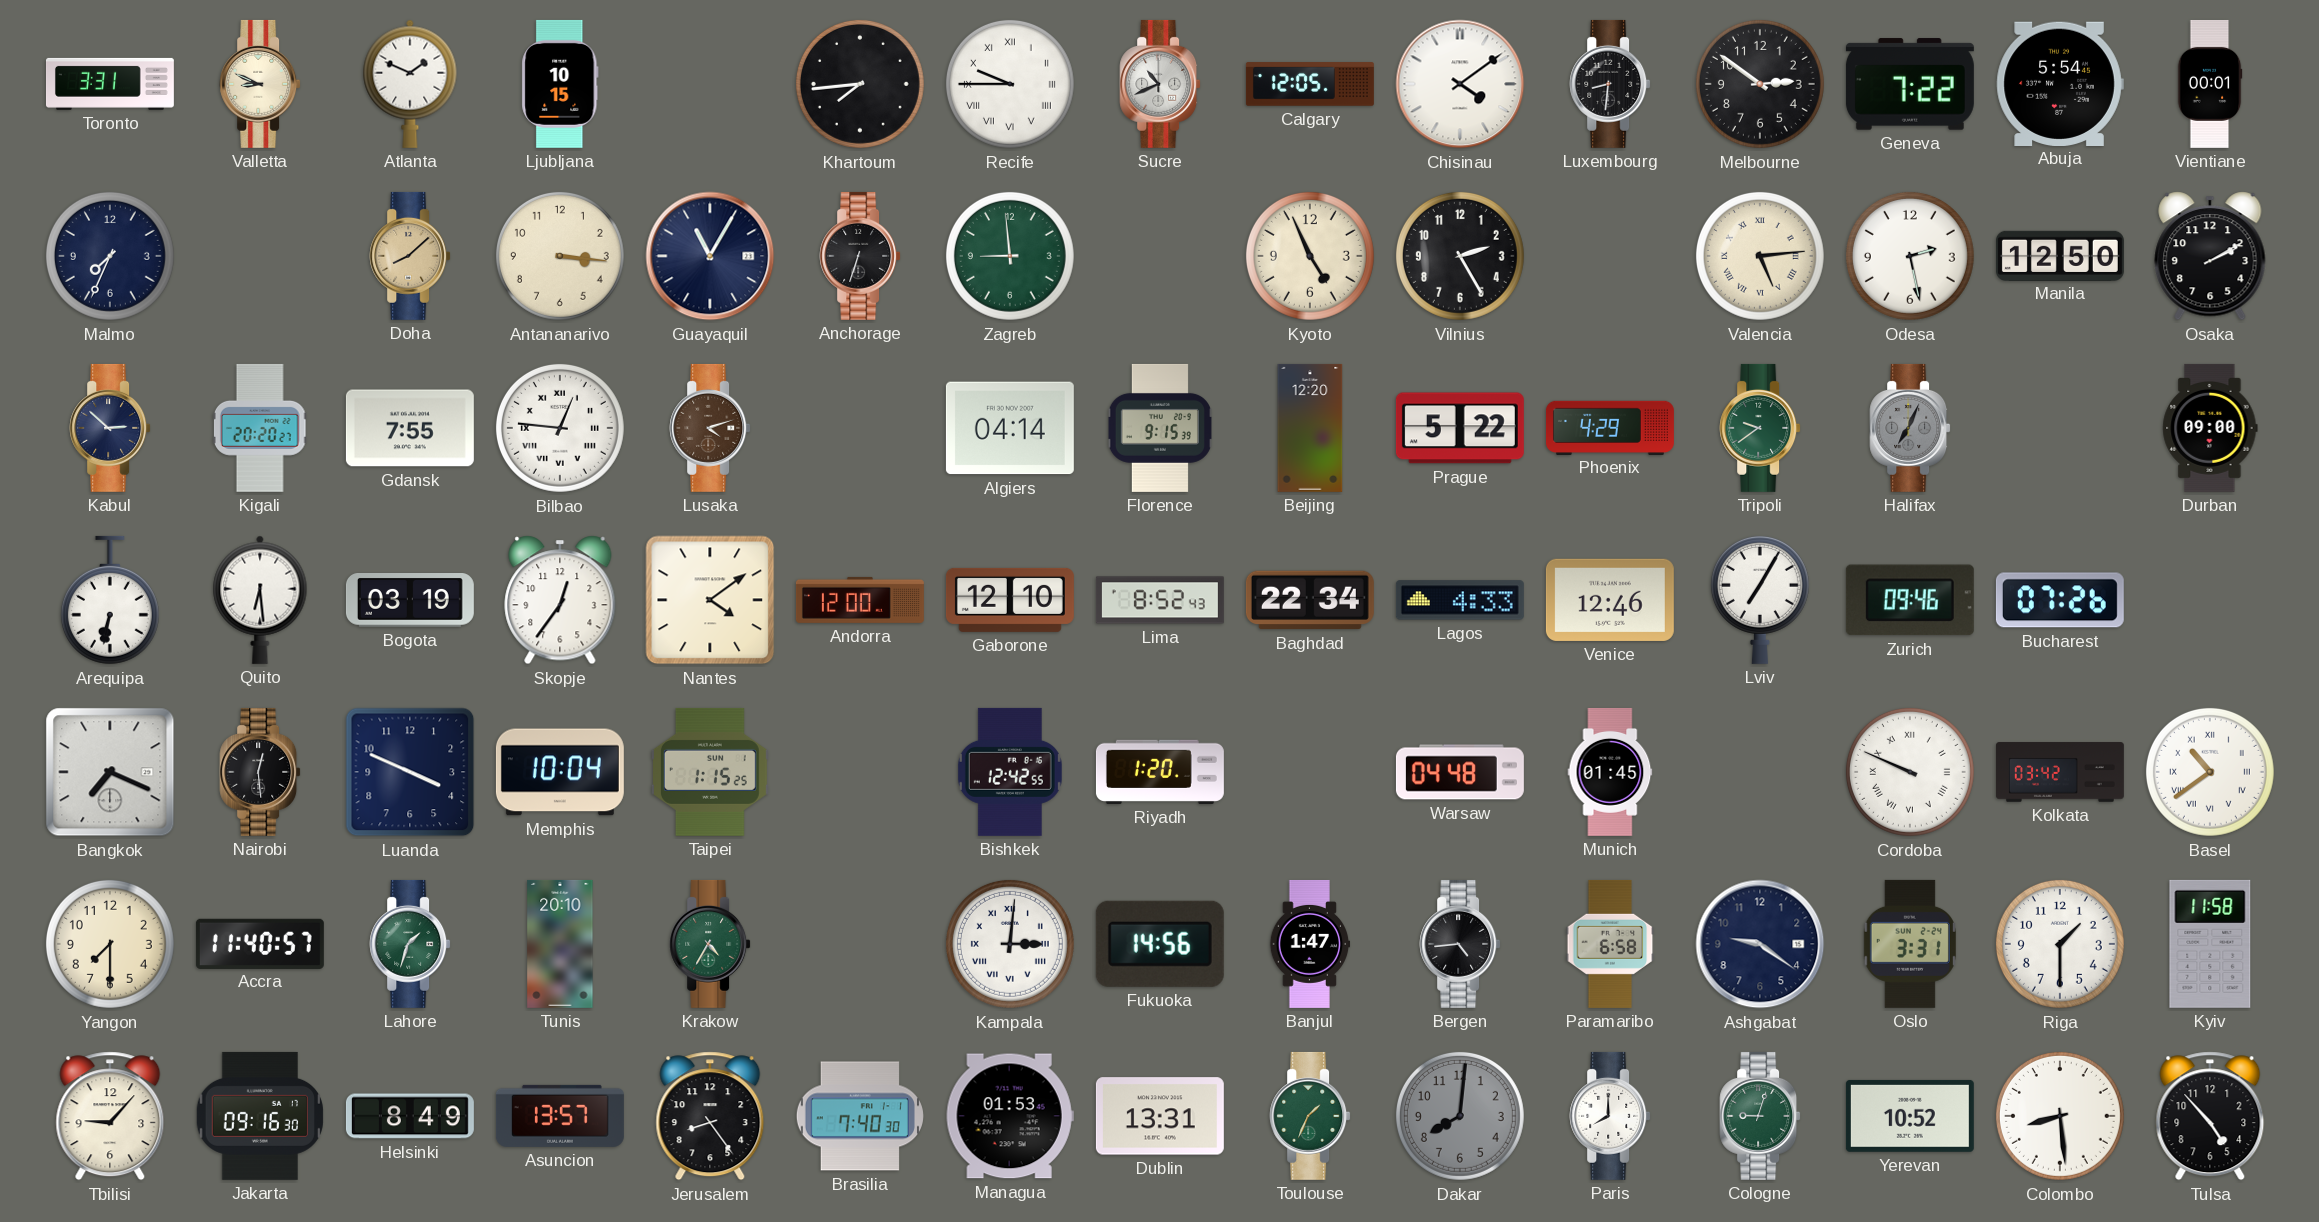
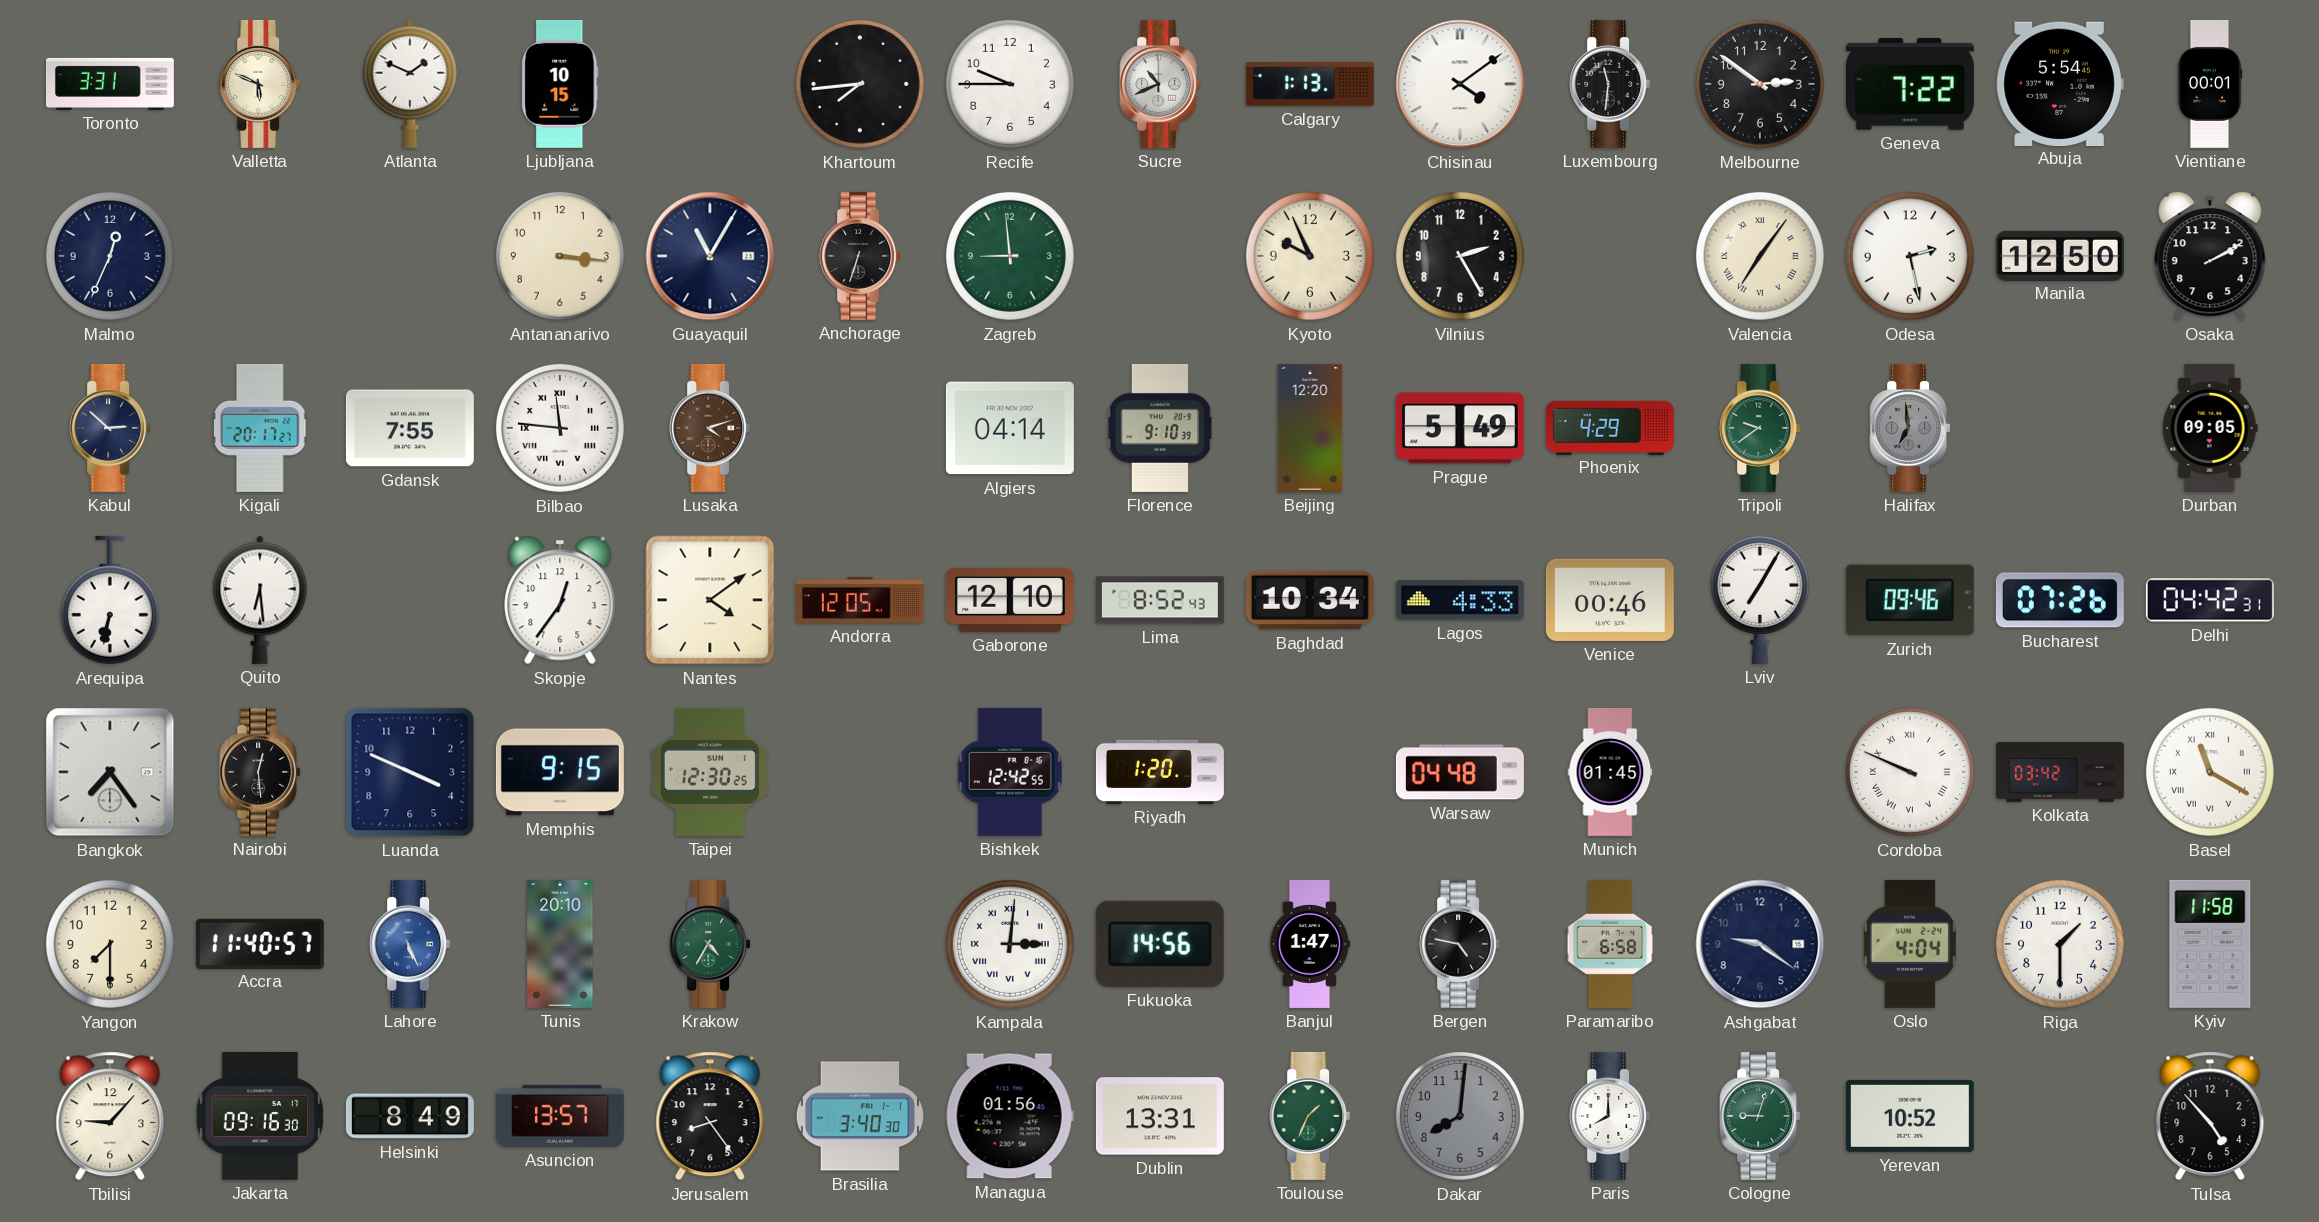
Valletta: 8:49 -> 5:49
Recife numerals: Roman -> Arabic
Calgary: 12:05 -> 1:13
Luxembourg: 8:31 -> 11:31
Malmo: 7:34 -> 12:34
Doha: 8:08 -> none
Kyoto: 4:56 -> 9:56
Valencia: 5:14 -> 7:06
Kigali: 20:20 -> 20:17
Bilbao: 12:46 -> 11:46
Florence: 9:15 -> 9:10
Prague: 5:22 -> 5:49
Halifax: 7:04 -> 6:59
Durban: 09:00 -> 09:05
Bogota: 03:19 -> none
Andorra: 12:00 -> 12:05
Baghdad: 22:34 -> 10:34
Venice: 12:46 -> 00:46
Delhi: none -> 04:42
Bangkok: 7:19 -> 7:24
Memphis: 10:04 -> 9:15
Taipei: 1:15 -> 12:30
Basel: 10:39 -> 11:20
Lahore: 1:33 -> 5:26
Lahore dial: green -> blue
Bergen: 4:44 -> 4:47
Oslo: 3:31 -> 4:04
Brasilia: 7:40 -> 3:40
Managua: 01:53 -> 01:56
Colombo: 8:29 -> none
